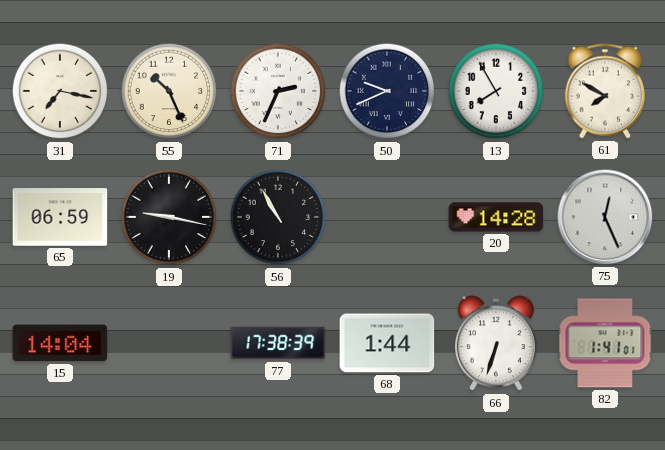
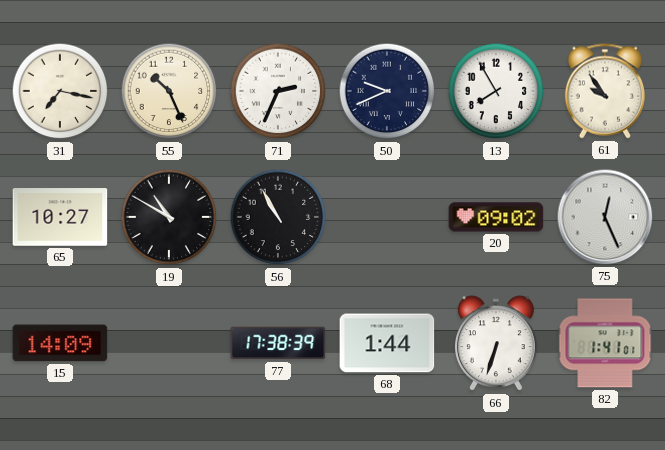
61: 7:50 -> 9:54
65: 06:59 -> 10:27
19: 9:17 -> 10:50
20: 14:28 -> 09:02
15: 14:04 -> 14:09
